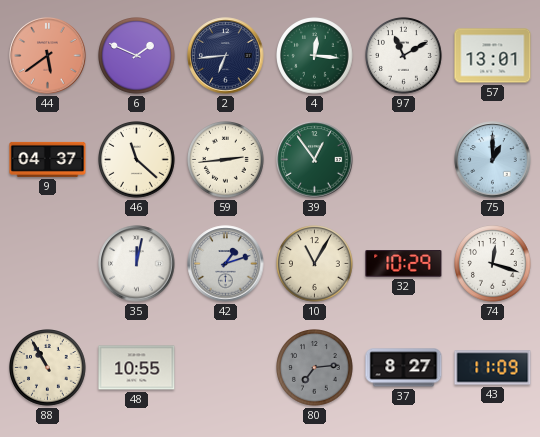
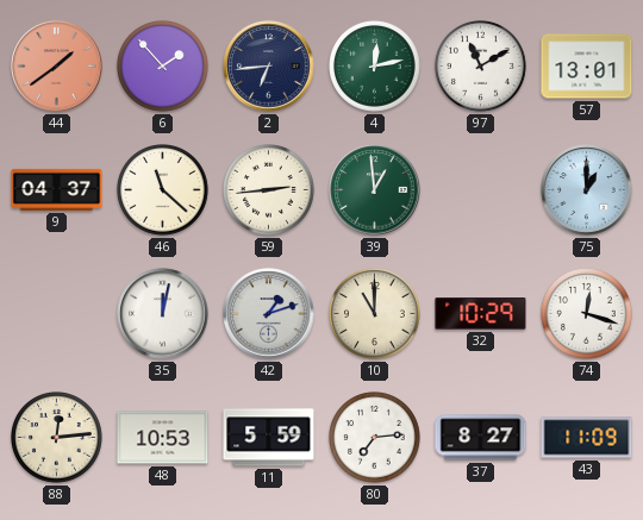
44: 5:39 -> 1:39
6: 1:49 -> 1:53
4: 12:16 -> 12:13
39: 12:54 -> 12:59
10: 11:05 -> 11:00
88: 10:55 -> 12:14
48: 10:55 -> 10:53
11: none -> 5:59
80 dial: grey -> white
